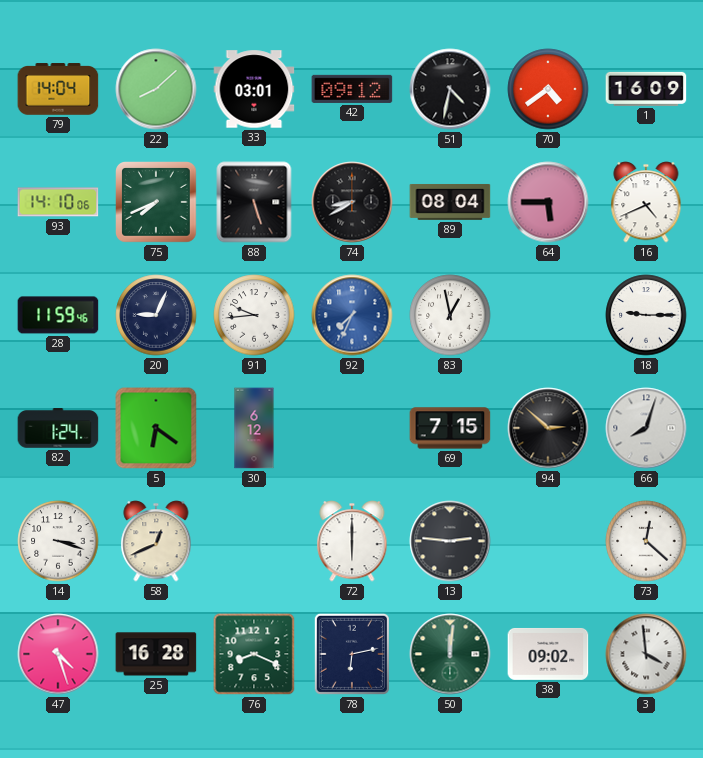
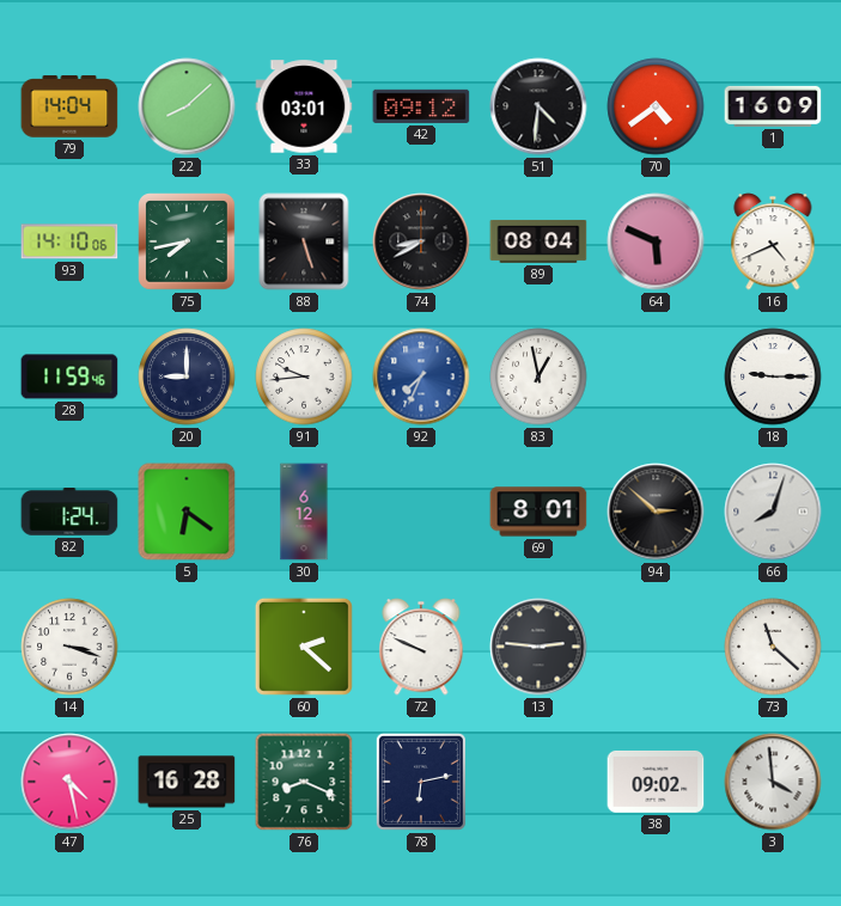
51: 4:32 -> 4:31
75: 7:41 -> 7:43
64: 5:45 -> 5:49
20: 9:04 -> 9:00
69: 7:15 -> 8:01
58: 12:41 -> none
60: none -> 2:22
72: 6:00 -> 9:49
73: 12:22 -> 11:22
47: 4:27 -> 4:28
50: 12:01 -> none
